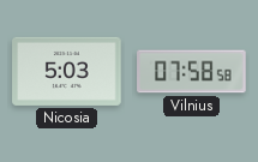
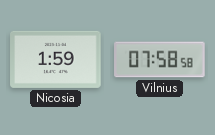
Nicosia: 5:03 -> 1:59
